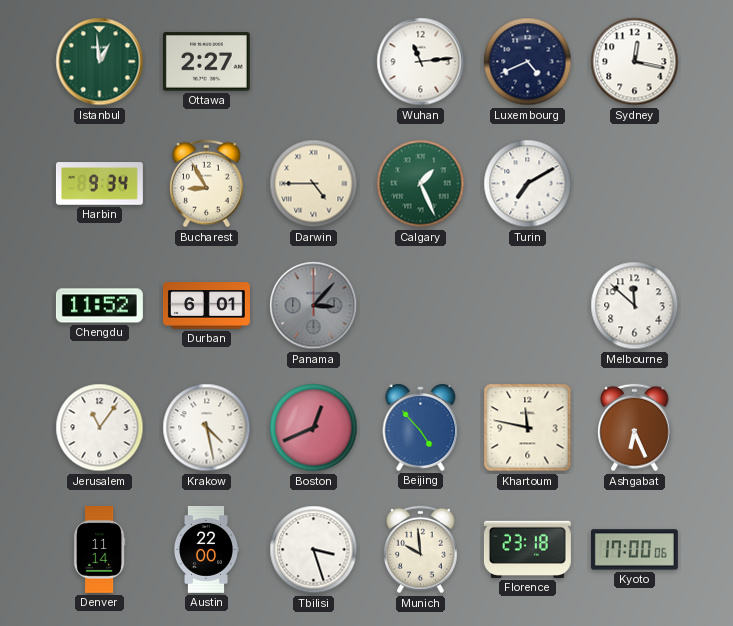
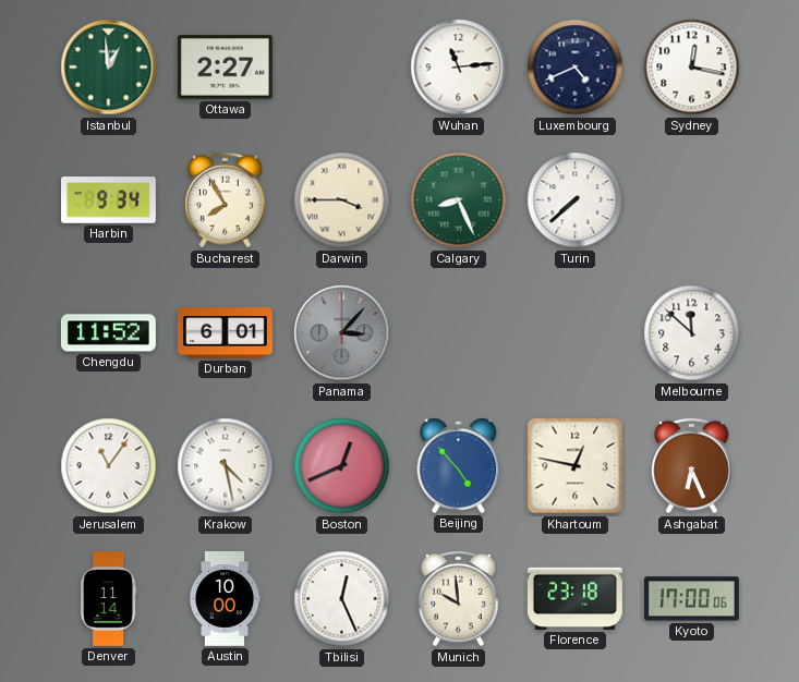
Bucharest: 8:55 -> 7:55
Darwin: 4:45 -> 3:45
Calgary: 1:26 -> 8:26
Turin: 7:10 -> 7:38
Khartoum: 11:47 -> 12:47
Austin: 22:00 -> 10:00
Tbilisi: 3:27 -> 12:26
